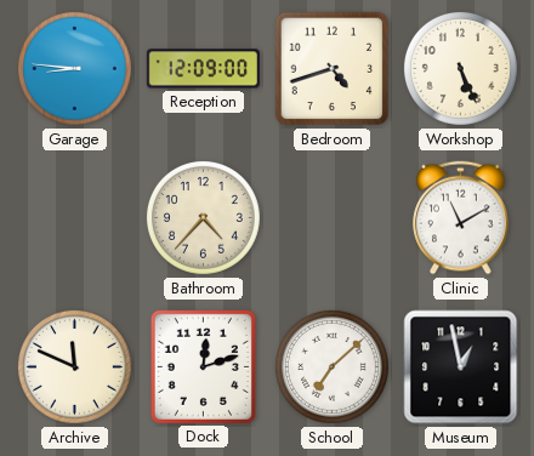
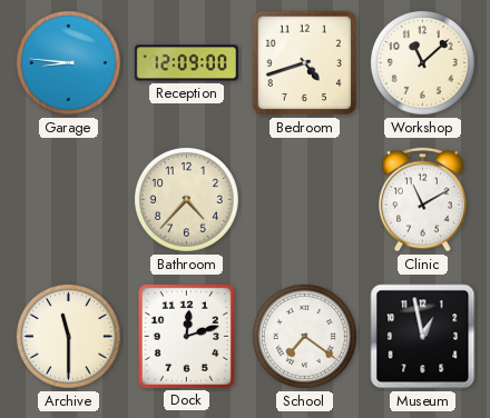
Workshop: 5:26 -> 11:08
Archive: 11:49 -> 11:30
School: 7:08 -> 7:21
